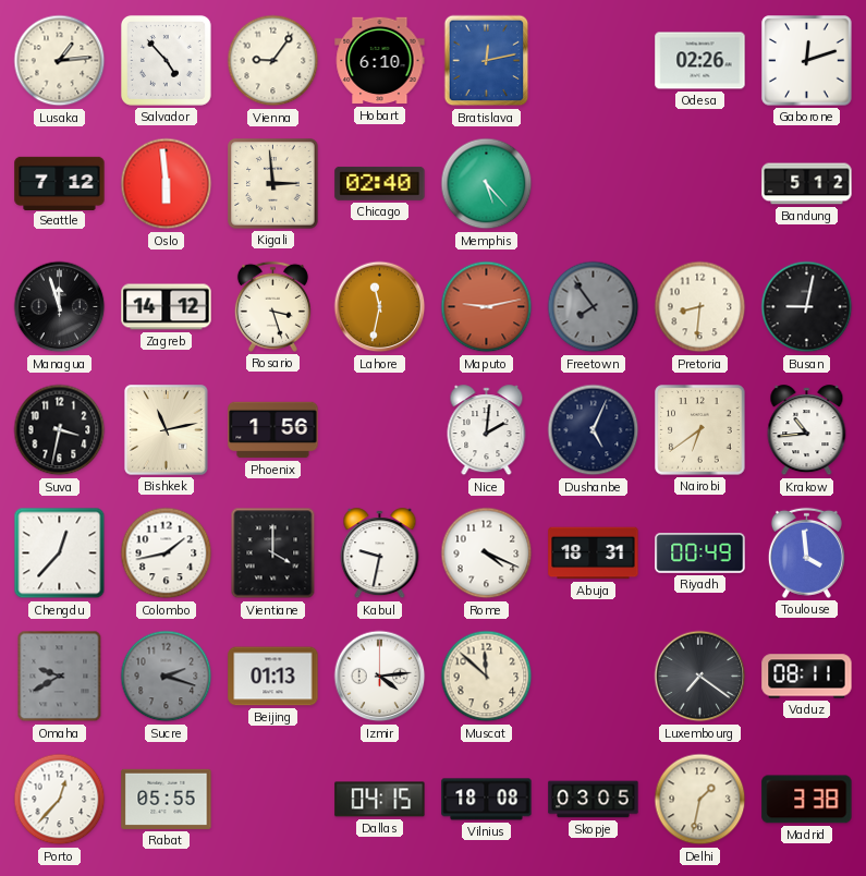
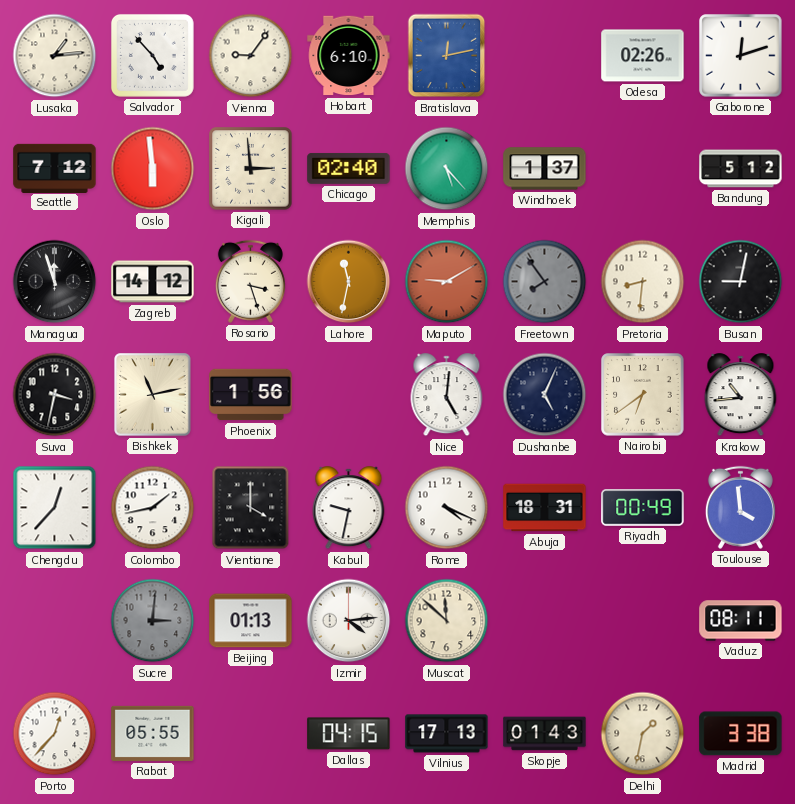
Windhoek: none -> 1:37
Maputo: 9:13 -> 9:10
Nice: 2:01 -> 5:01
Omaha: 9:40 -> none
Sucre: 2:18 -> 3:01
Luxembourg: 7:21 -> none
Vilnius: 18:08 -> 17:13
Skopje: 03:05 -> 01:43
